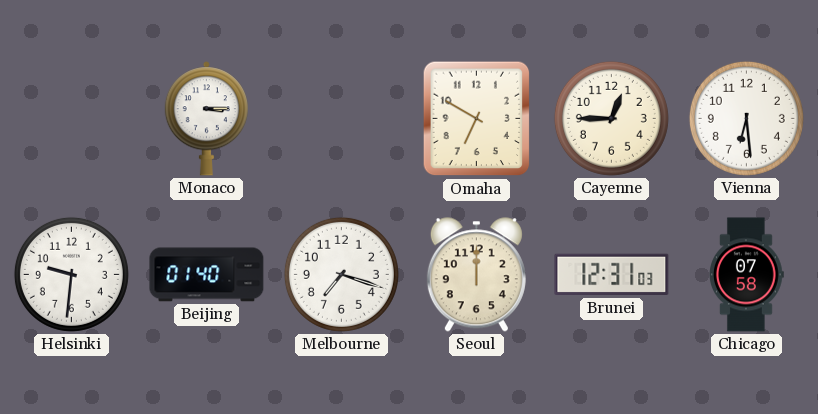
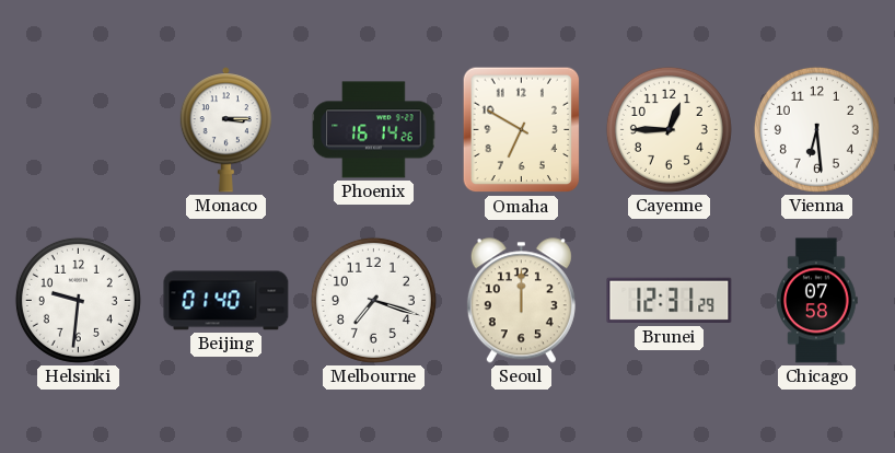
Phoenix: none -> 16:14
Brunei: 12:31:03 -> 12:31:29
